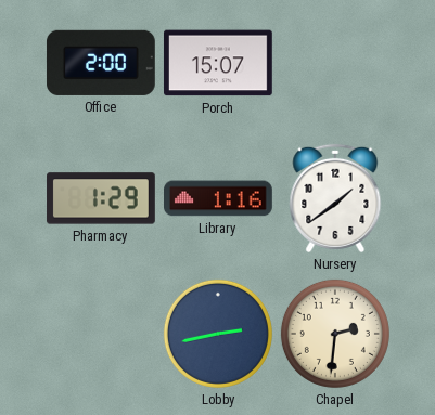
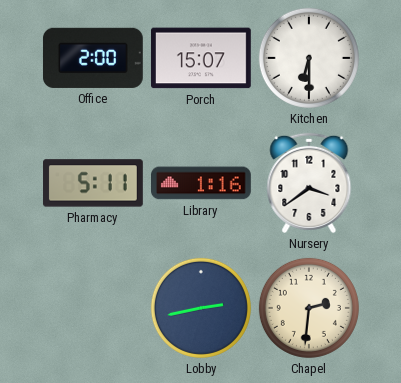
Kitchen: none -> 6:30
Pharmacy: 1:29 -> 5:11
Nursery: 1:39 -> 3:39
